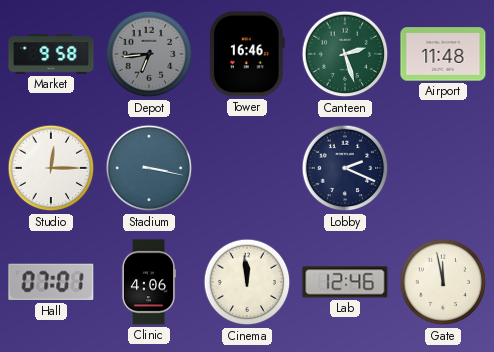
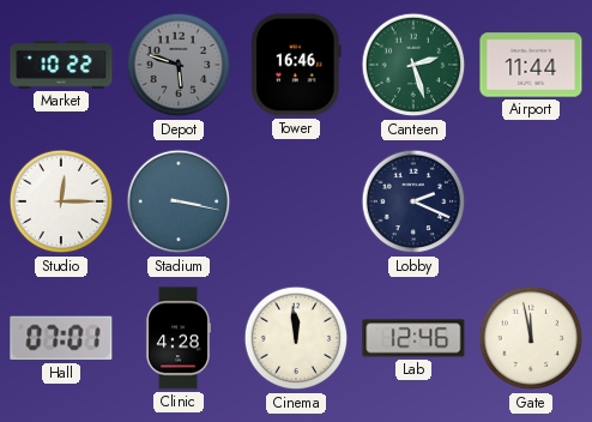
Market: 9:58 -> 10:22
Depot: 6:44 -> 5:48
Airport: 11:48 -> 11:44
Clinic: 4:06 -> 4:28
